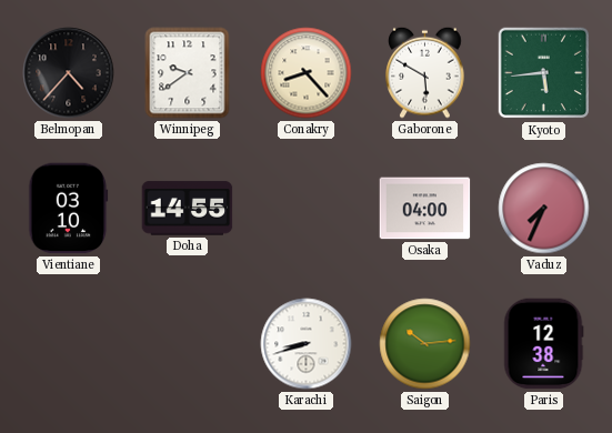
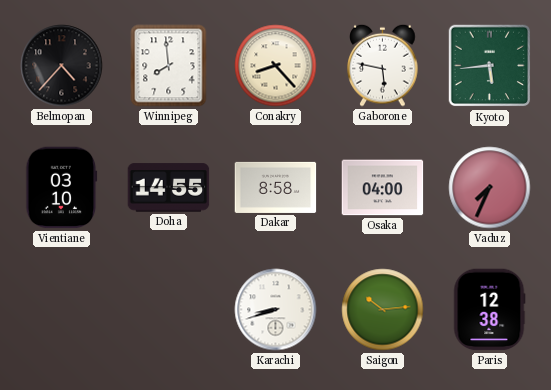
Winnipeg: 9:39 -> 7:59
Gaborone: 5:50 -> 5:47
Dakar: none -> 8:58
